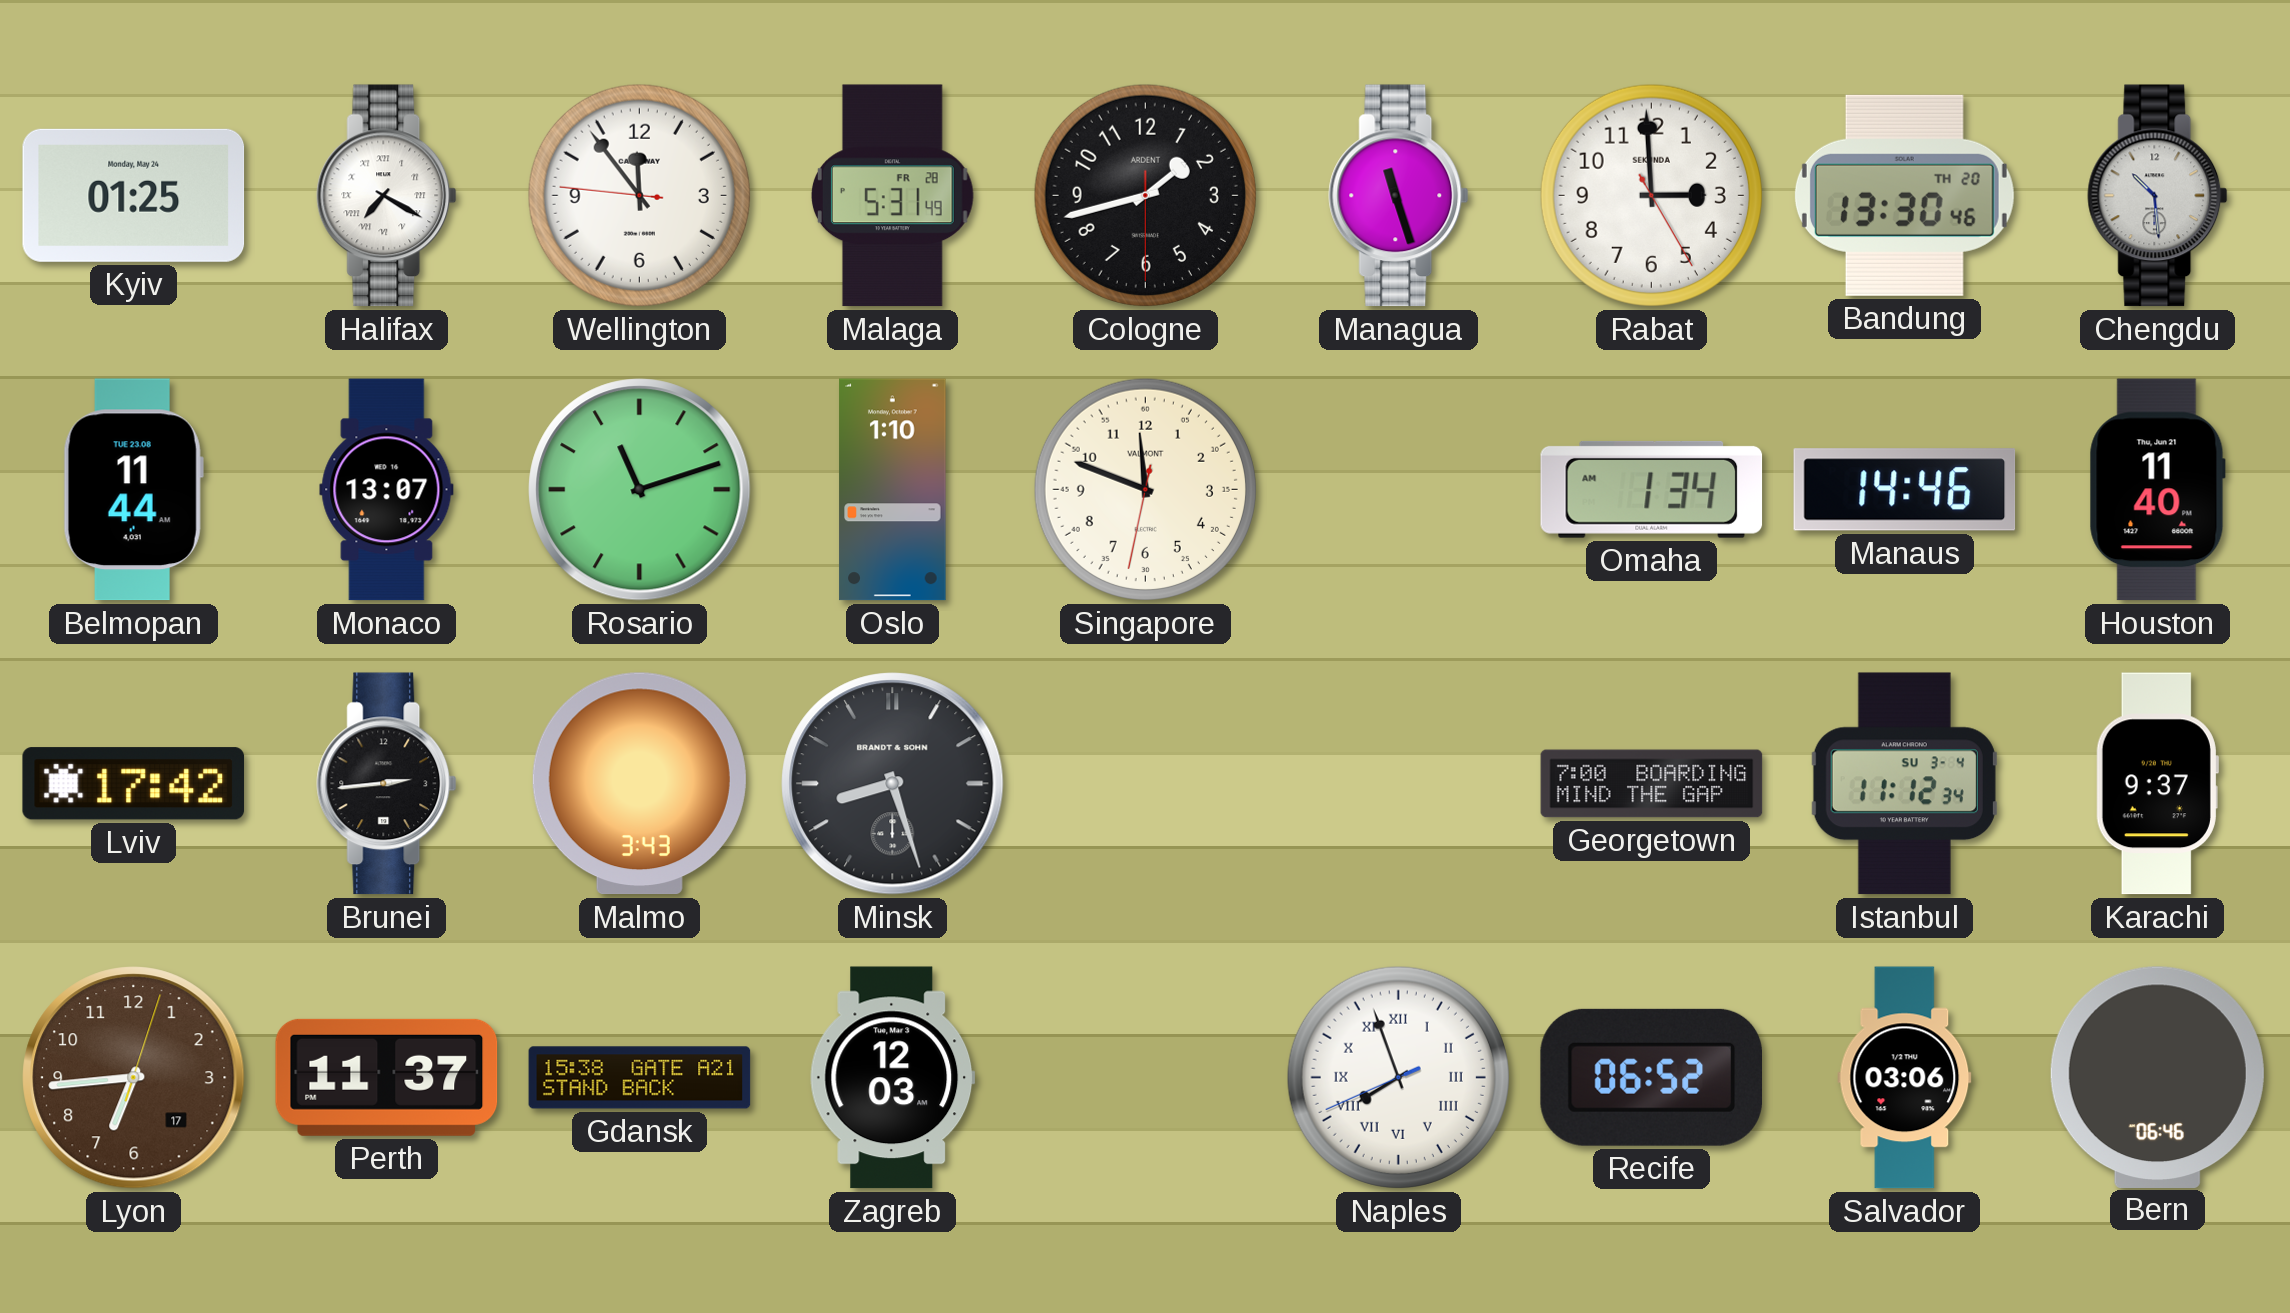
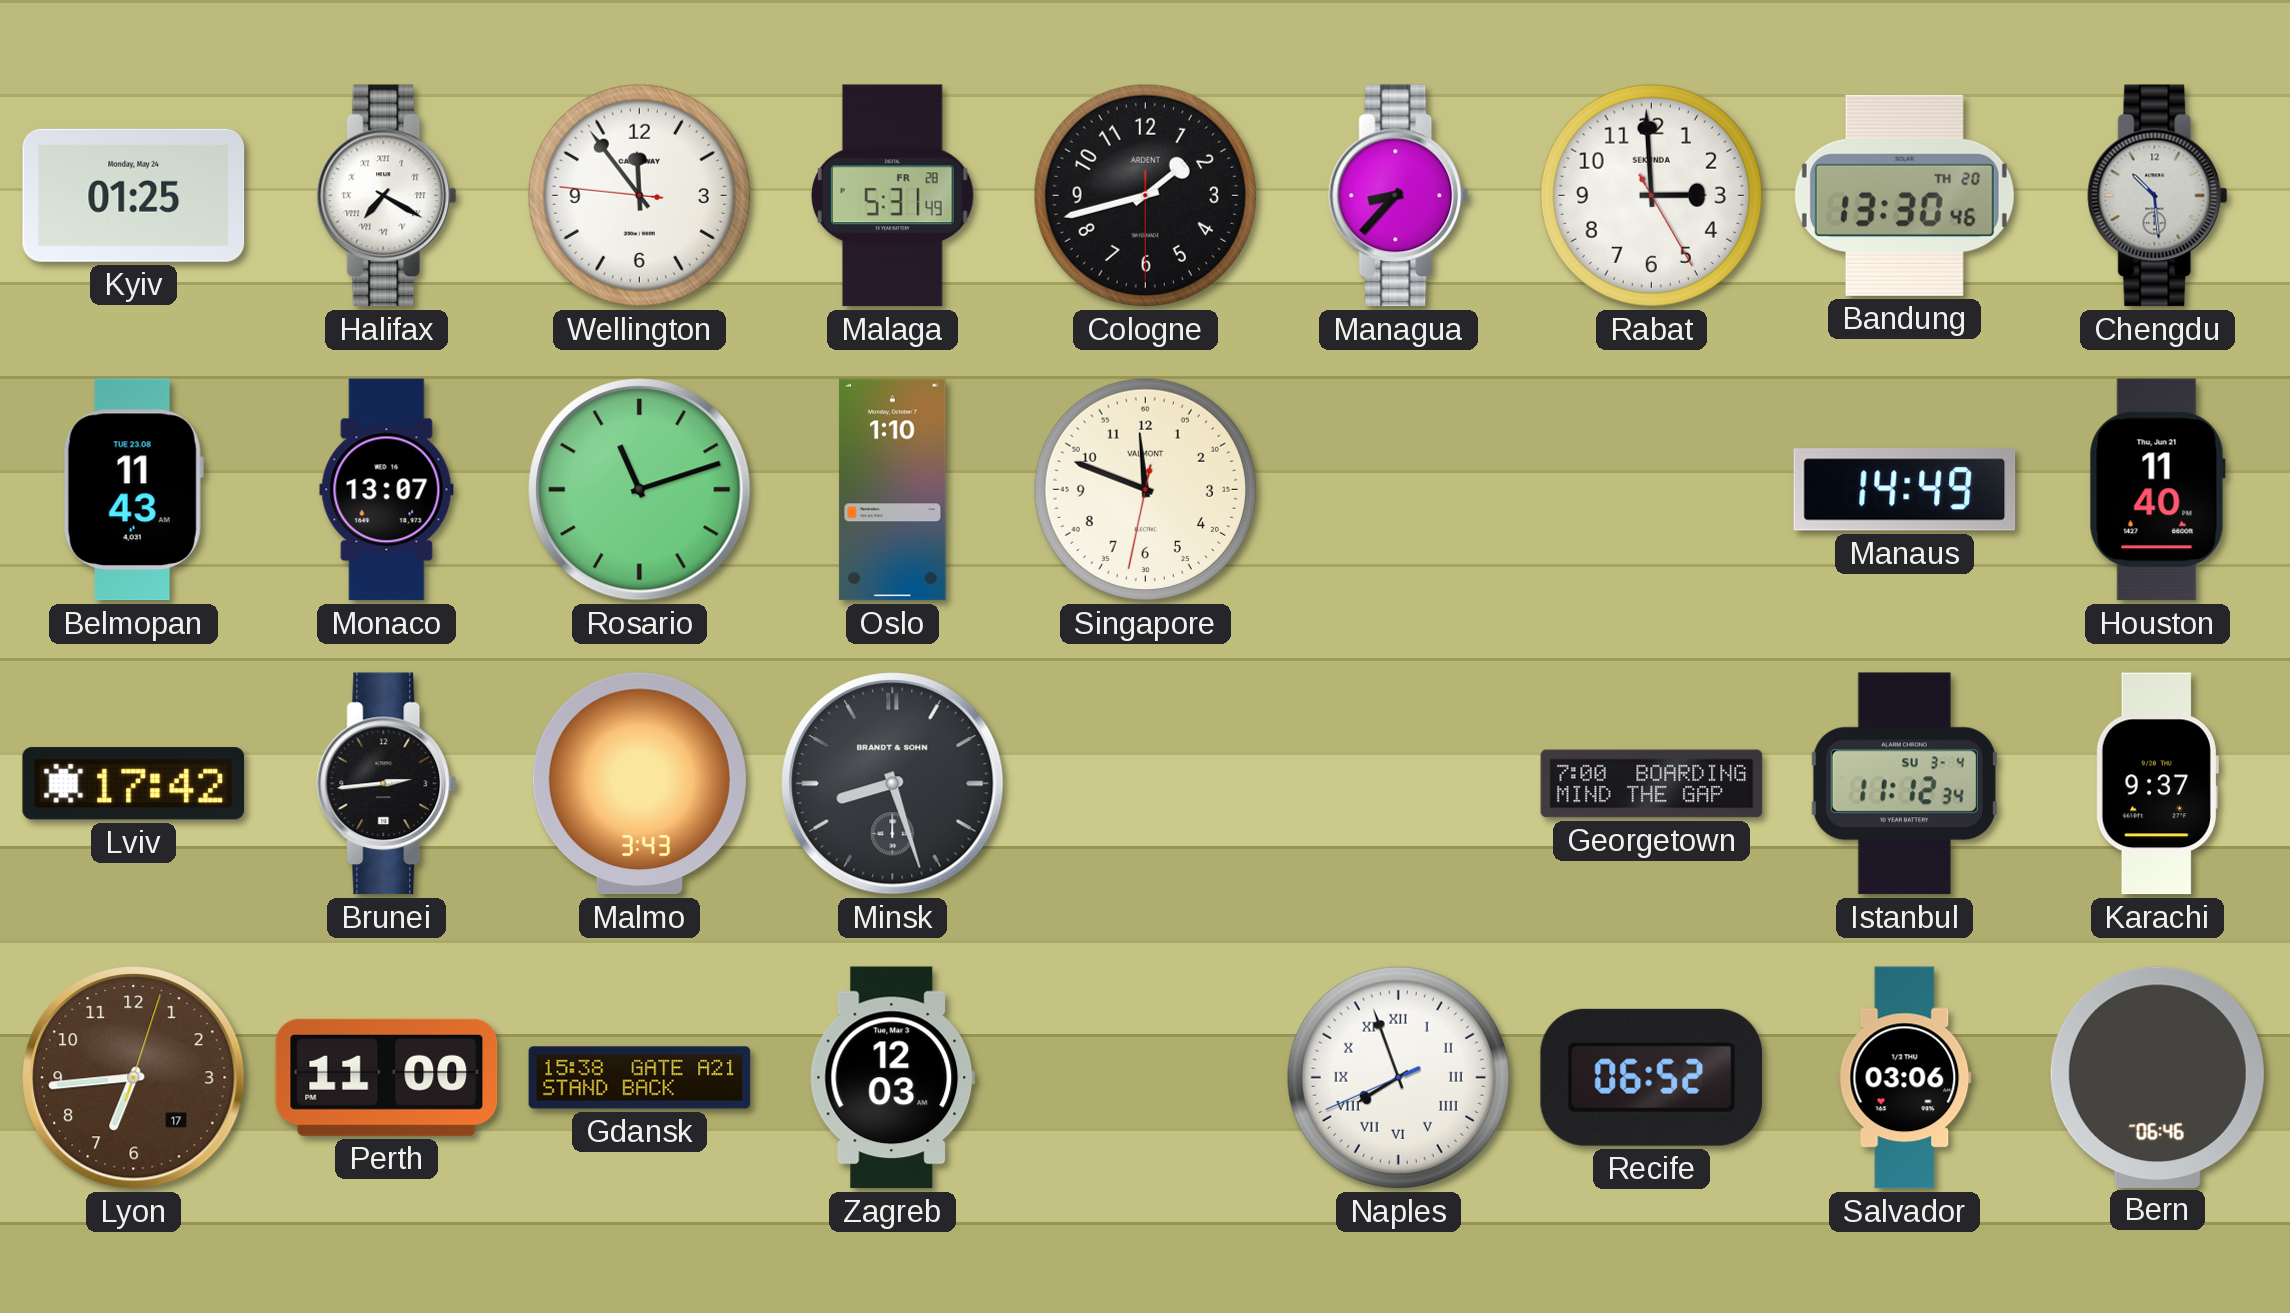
Managua: 11:27 -> 8:37
Belmopan: 11:44 -> 11:43
Omaha: 1:34 -> none
Manaus: 14:46 -> 14:49
Perth: 11:37 -> 11:00
